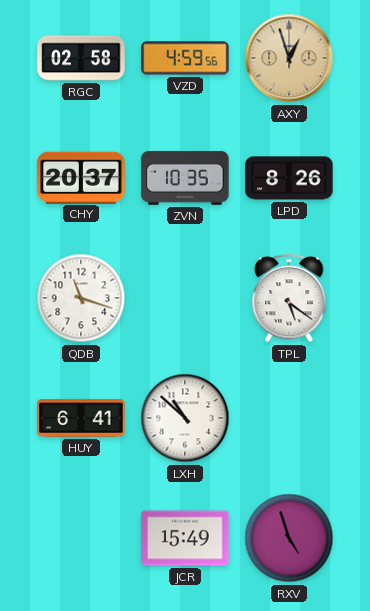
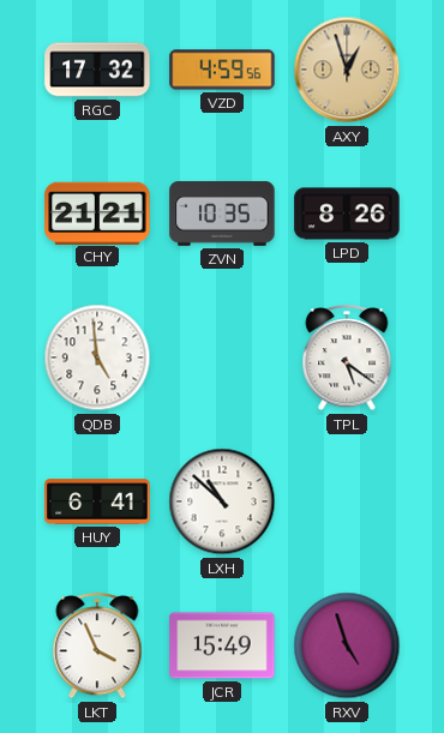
RGC: 02:58 -> 17:32
CHY: 20:37 -> 21:21
QDB: 11:18 -> 4:59
LKT: none -> 3:56
